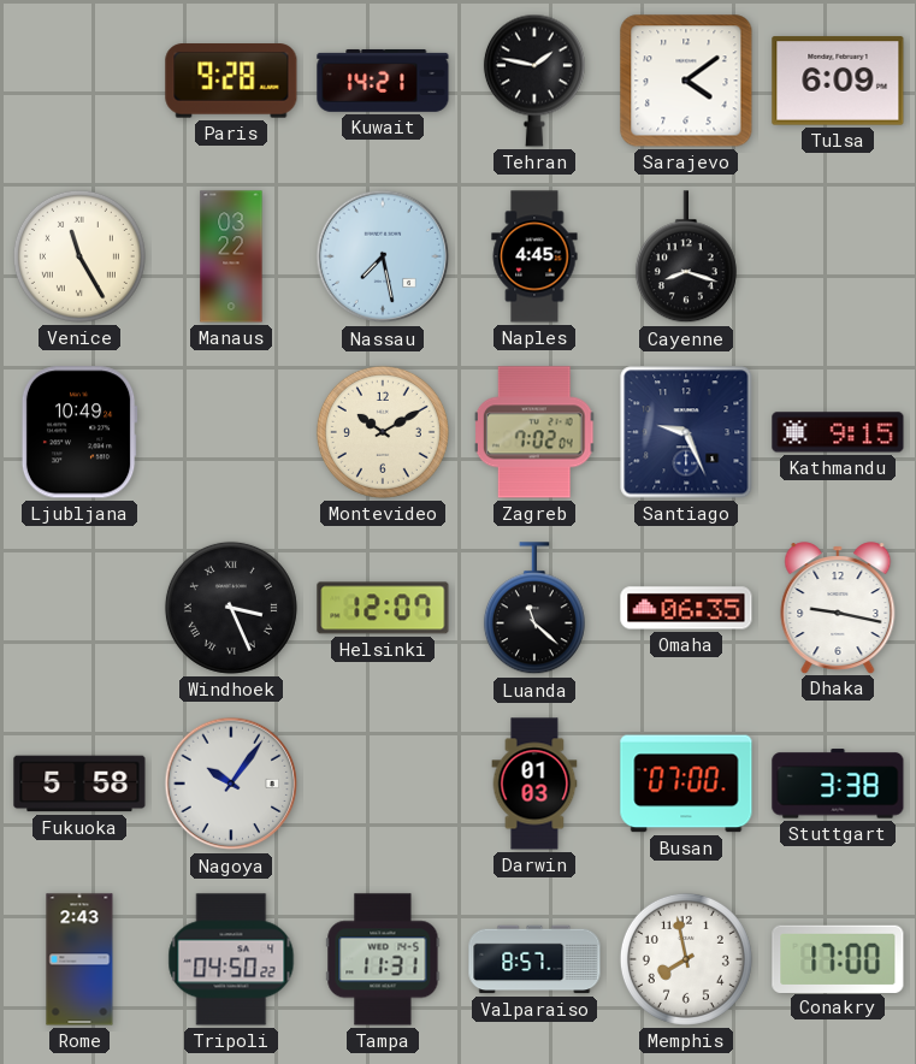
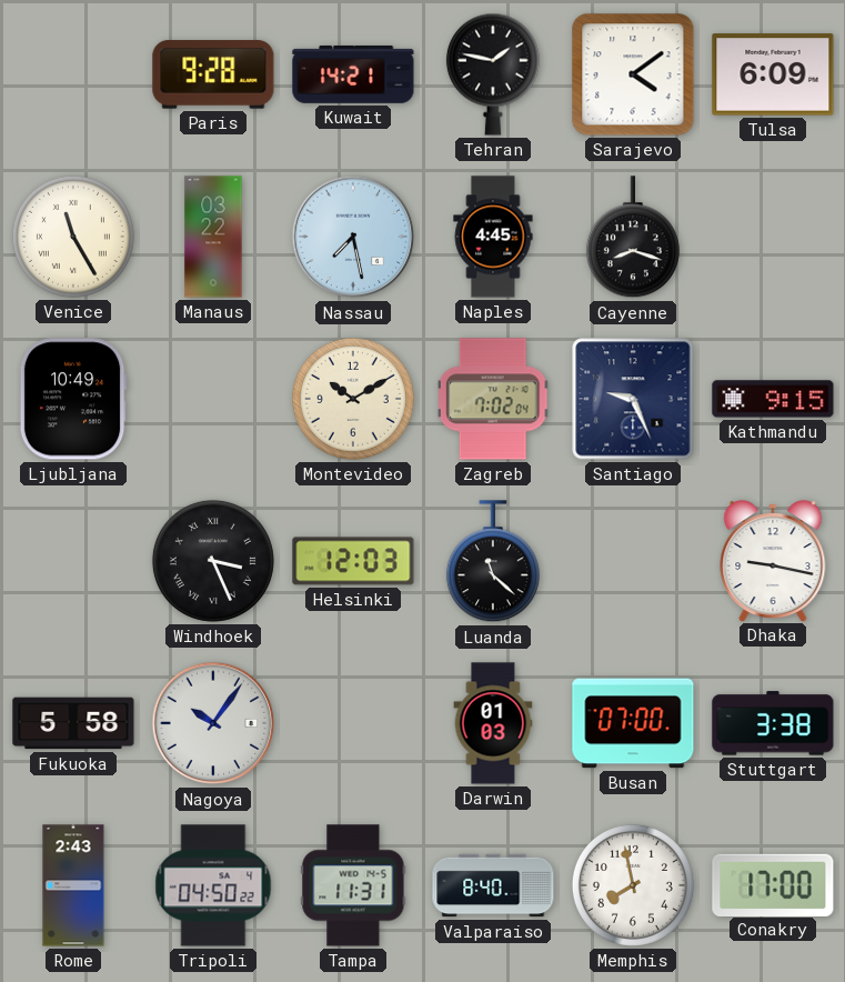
Helsinki: 12:07 -> 12:03
Omaha: 06:35 -> none
Valparaiso: 8:57 -> 8:40
